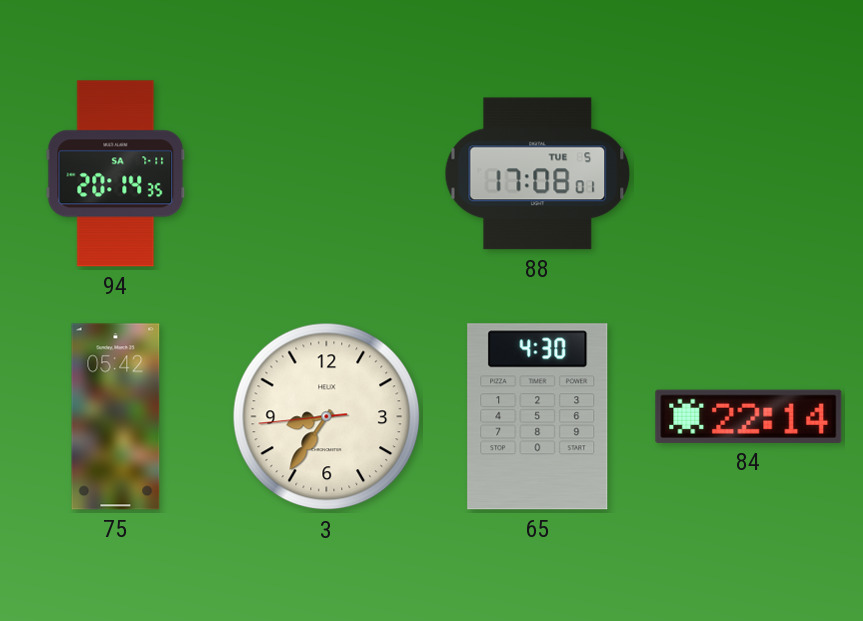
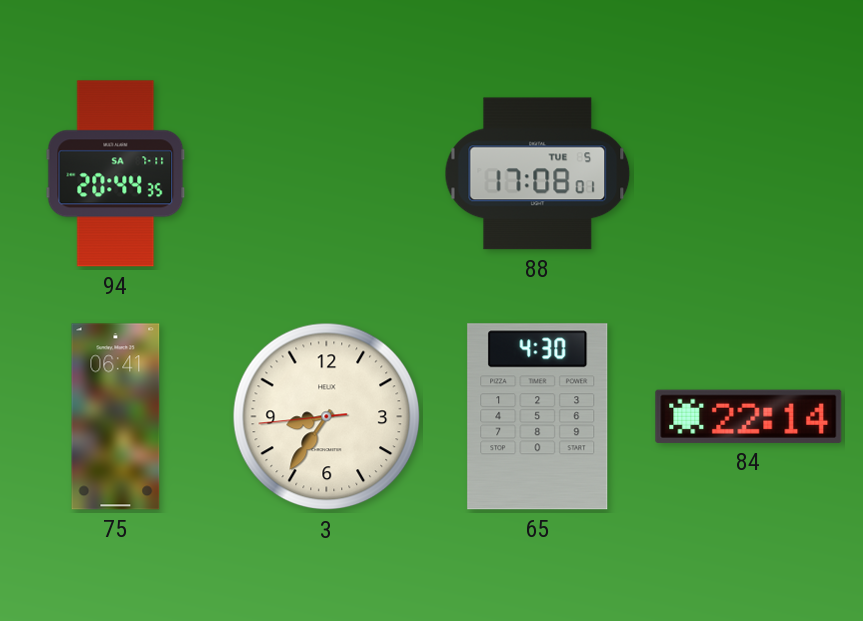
94: 20:14 -> 20:44
75: 05:42 -> 06:41
